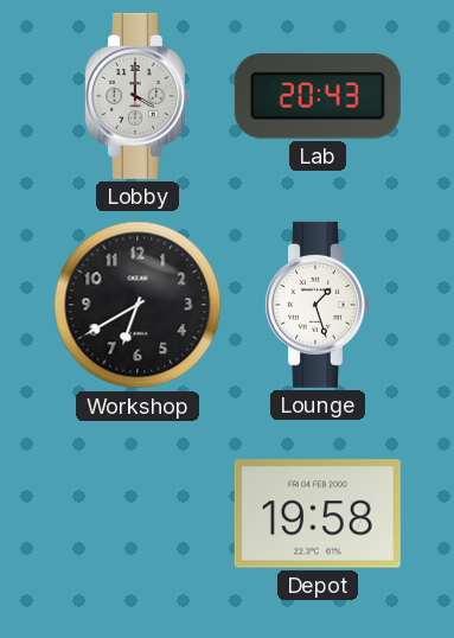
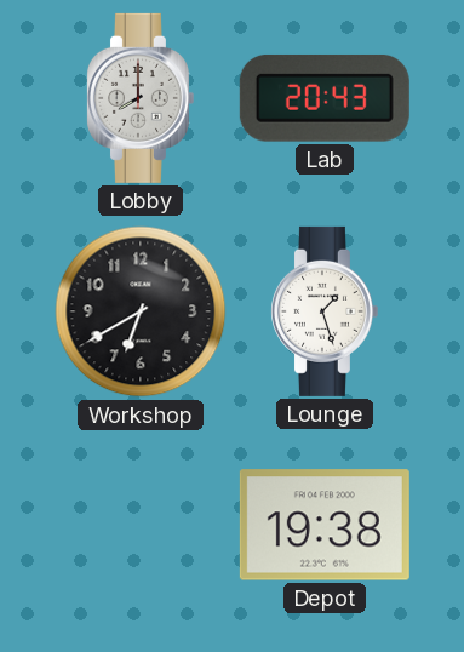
Lobby: 4:00 -> 8:00
Depot: 19:58 -> 19:38
